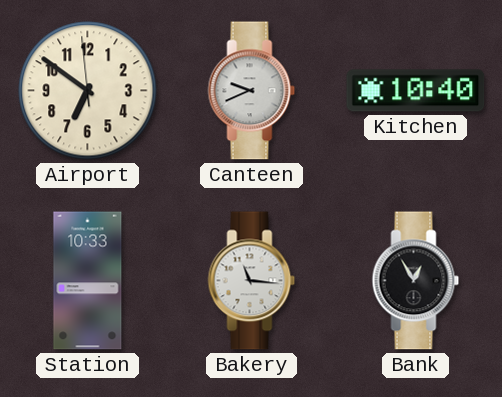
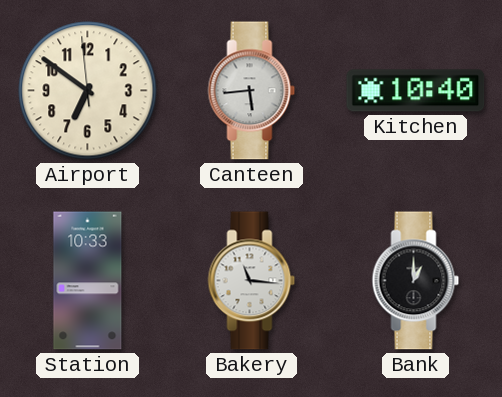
Canteen: 9:41 -> 5:44
Bank: 12:55 -> 1:00
